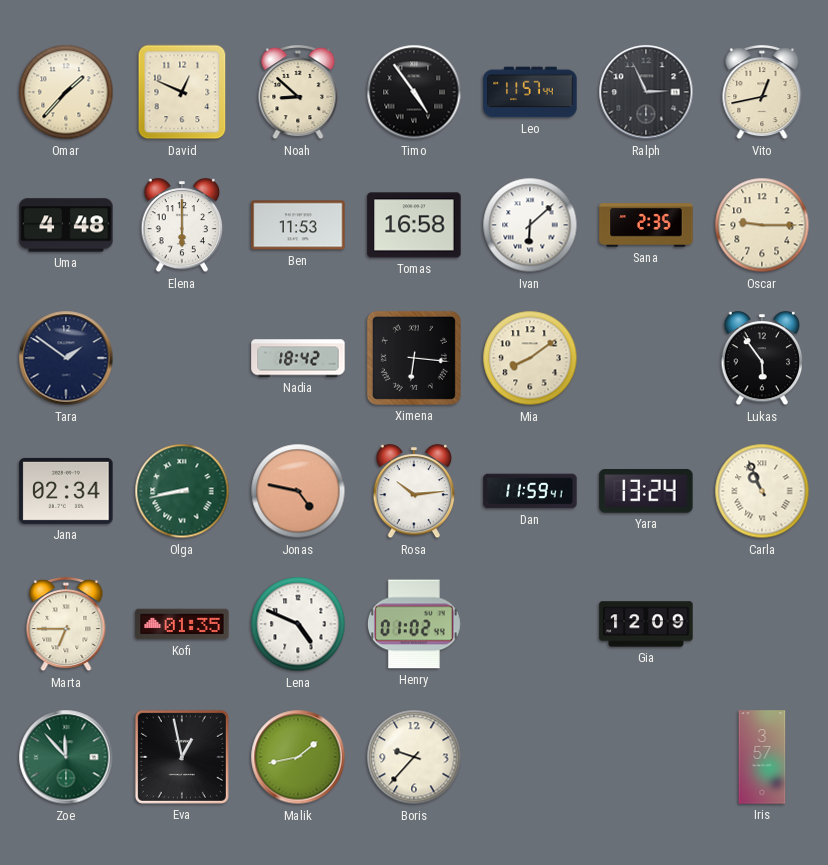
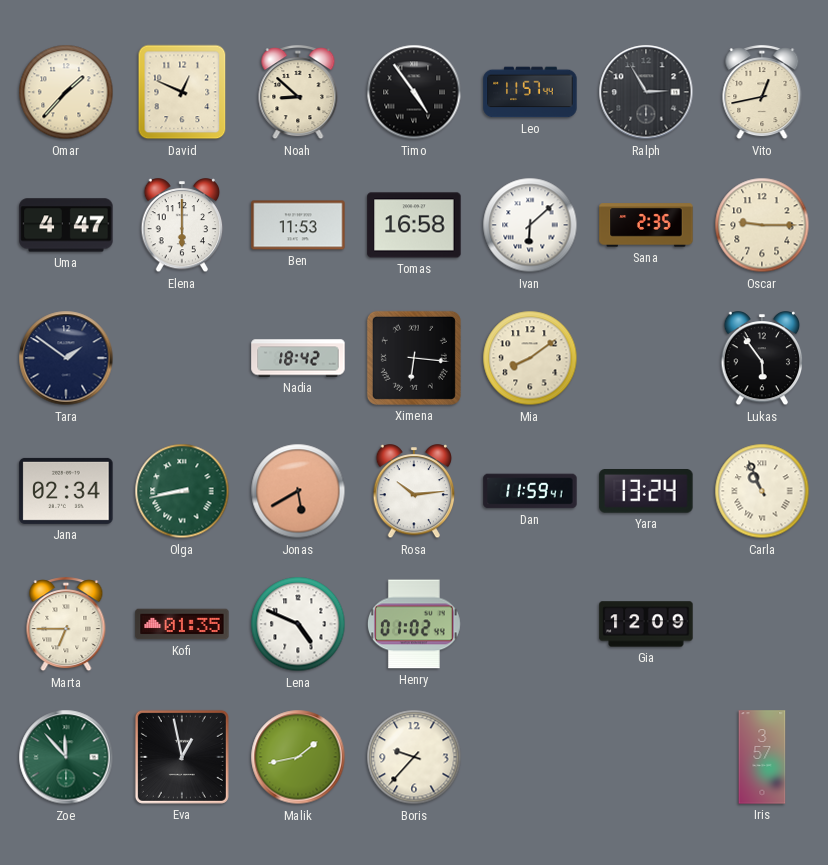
Ralph: 2:56 -> 2:55
Uma: 4:48 -> 4:47
Jonas: 4:47 -> 5:40
